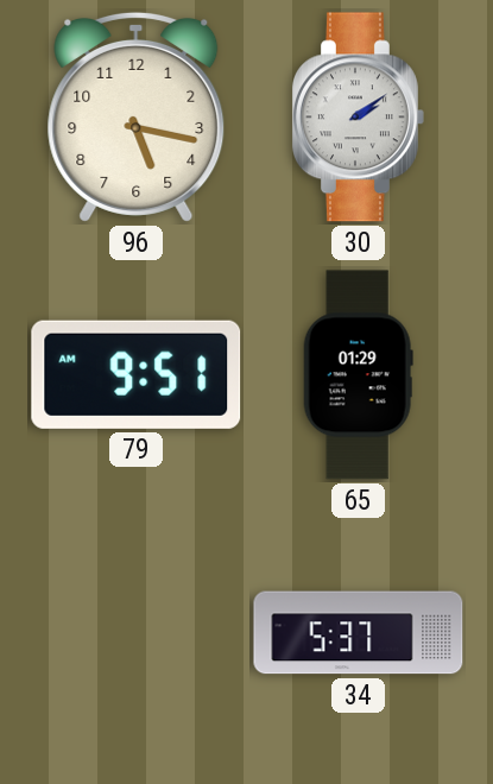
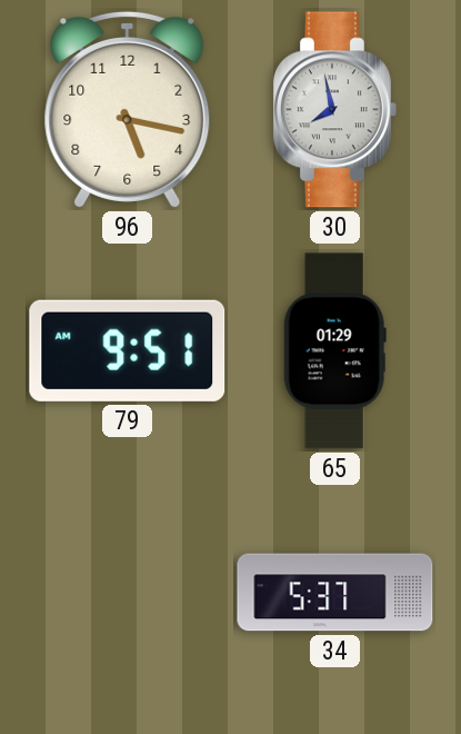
30: 2:09 -> 7:58
